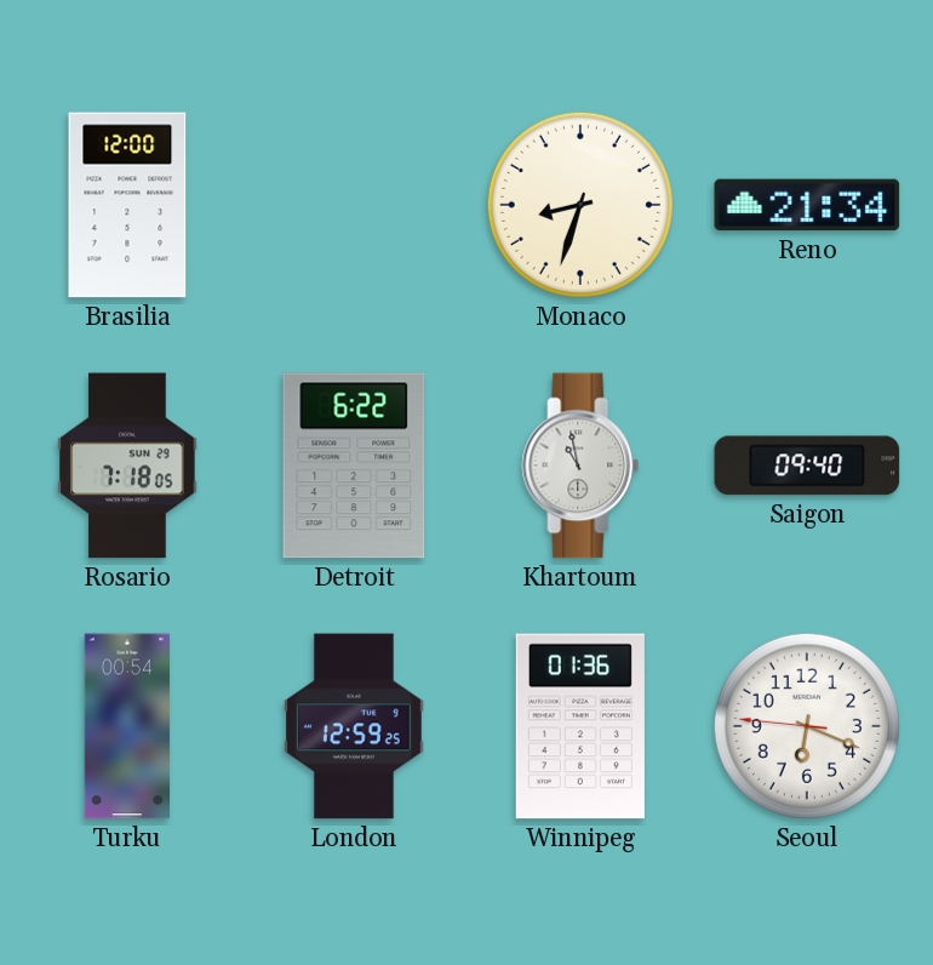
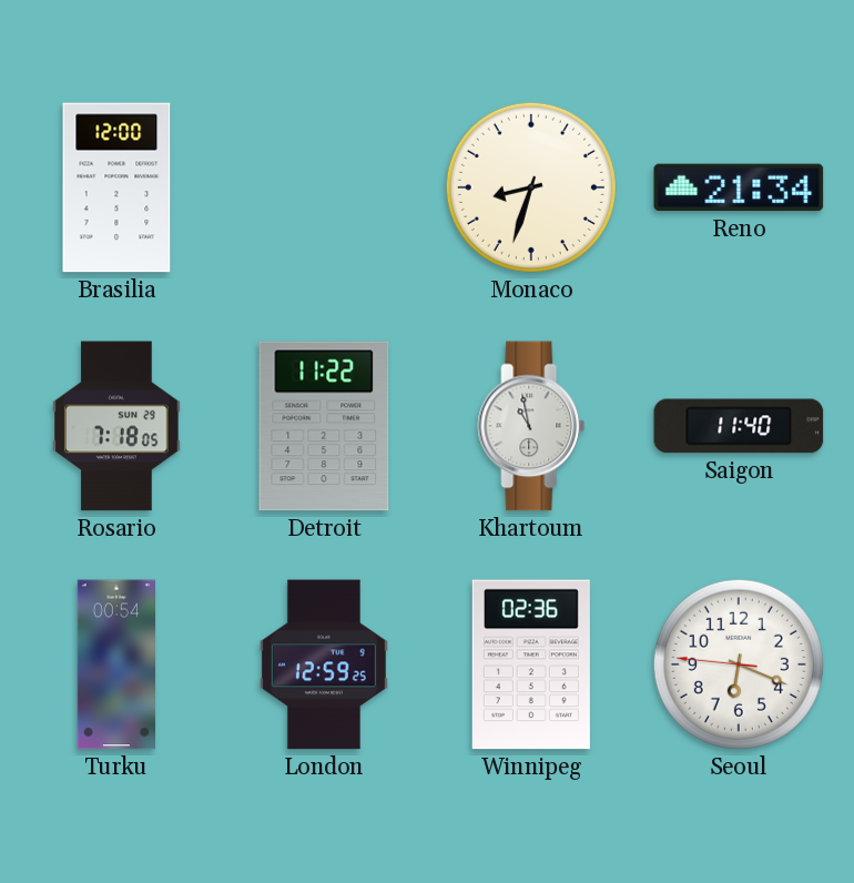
Detroit: 6:22 -> 11:22
Saigon: 09:40 -> 11:40
Winnipeg: 01:36 -> 02:36
